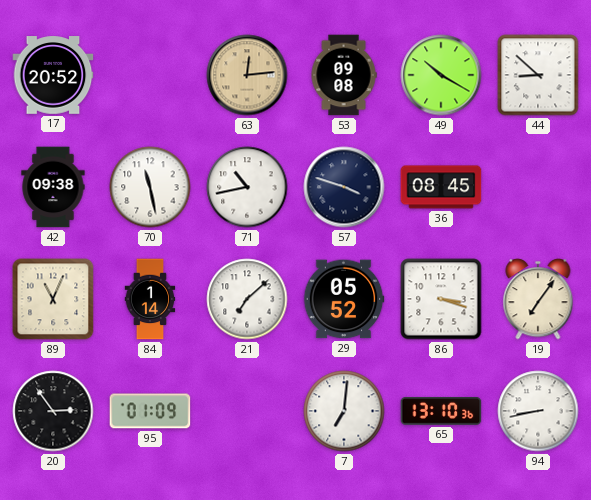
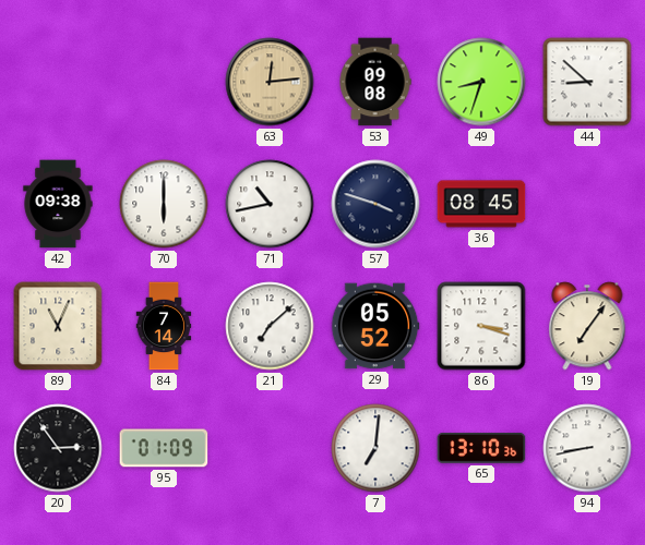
17: 20:52 -> none
49: 10:20 -> 8:33
70: 11:28 -> 6:00
84: 1:14 -> 7:14
